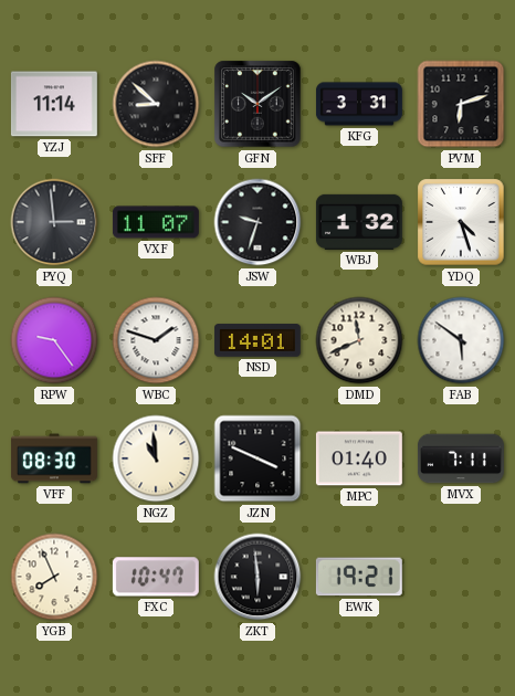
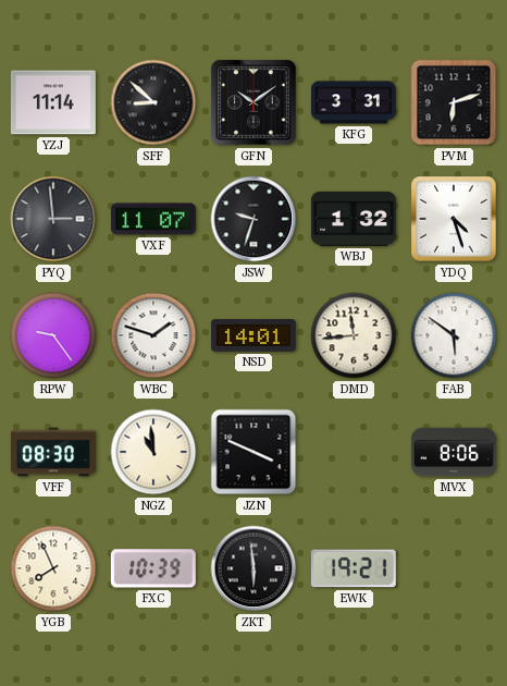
DMD: 11:41 -> 11:44
MPC: 01:40 -> none
MVX: 7:11 -> 8:06
FXC: 10:47 -> 10:39
